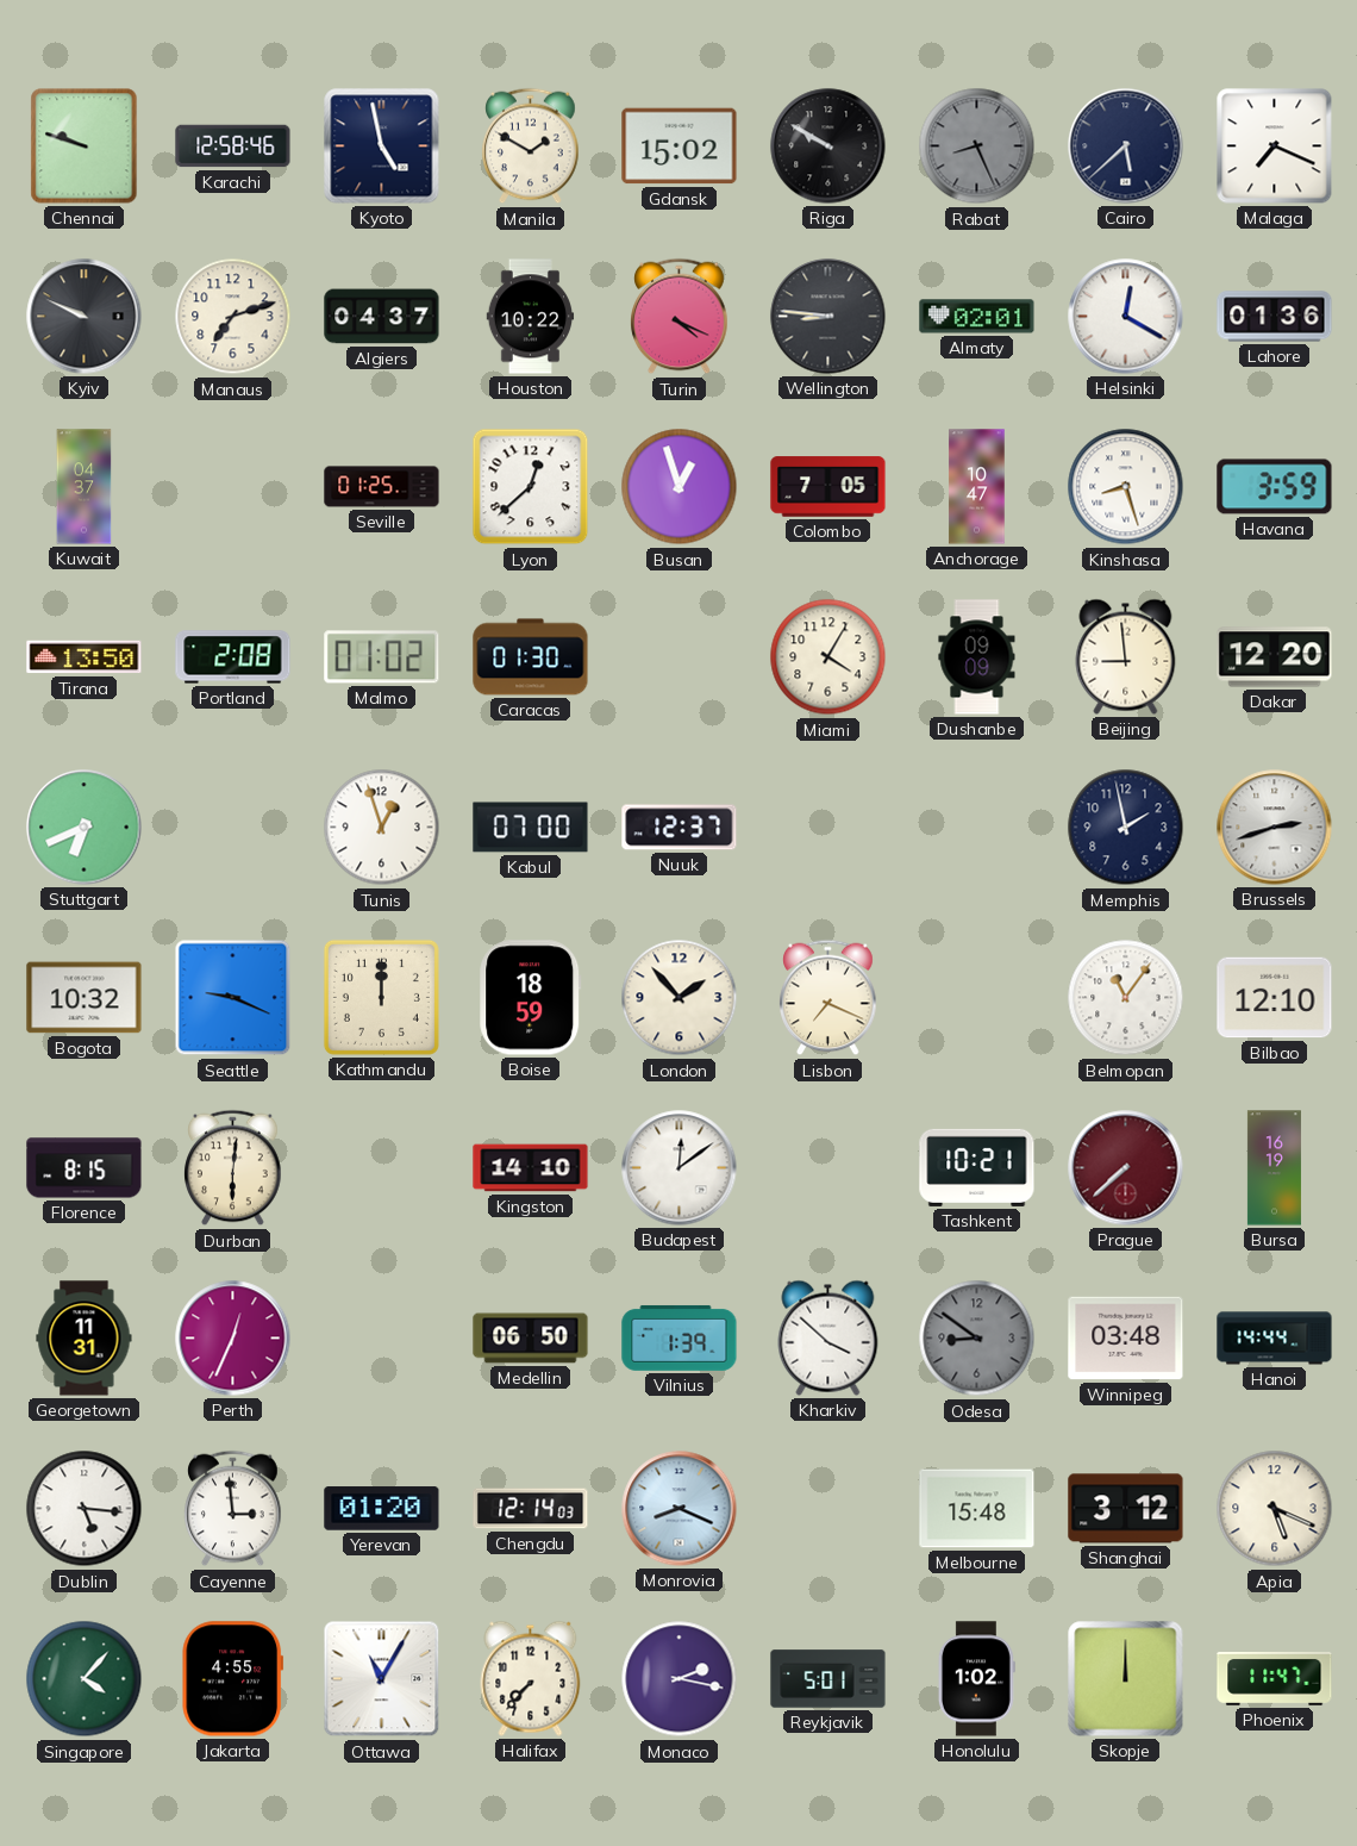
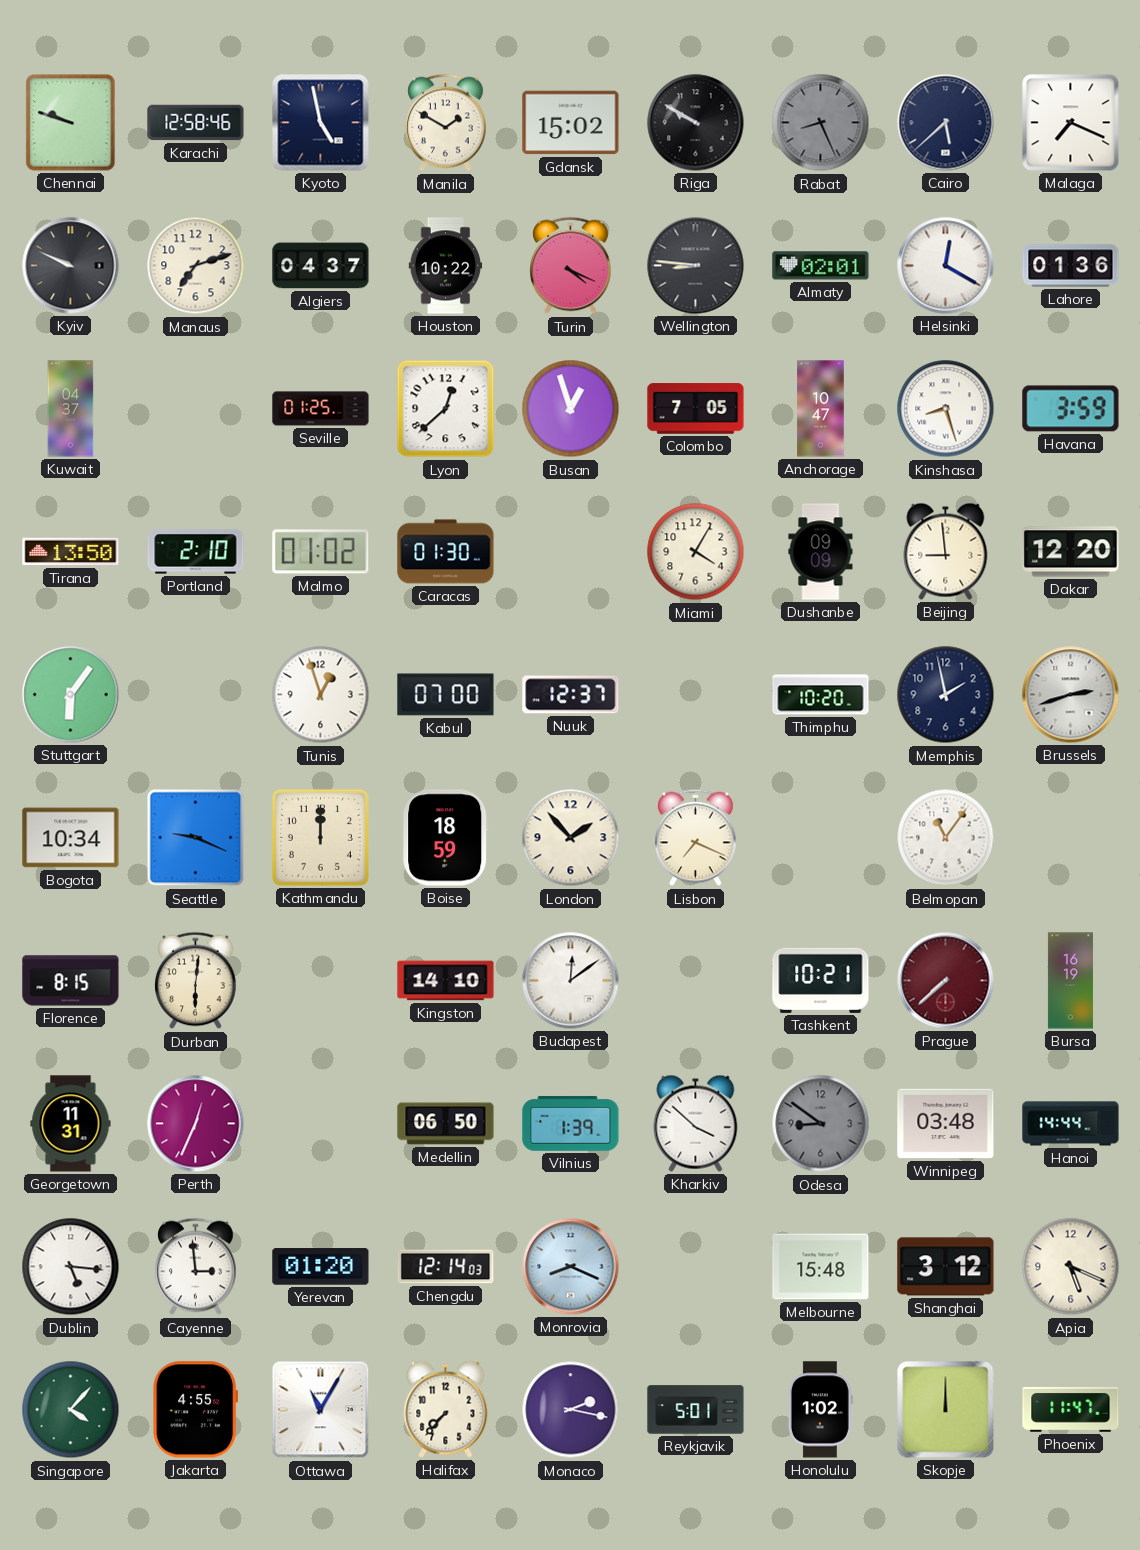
Portland: 2:08 -> 2:10
Stuttgart: 6:41 -> 6:06
Thimphu: none -> 10:20
Bogota: 10:32 -> 10:34
Bilbao: 12:10 -> none
